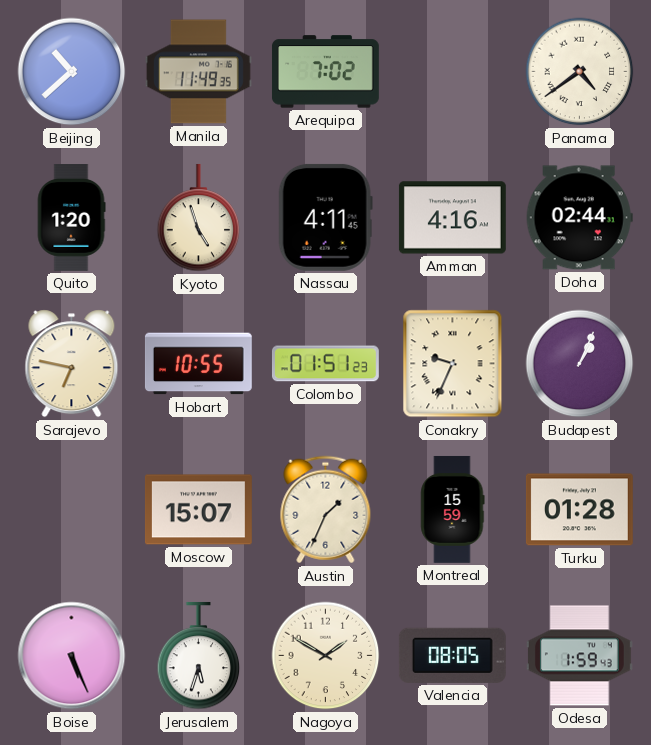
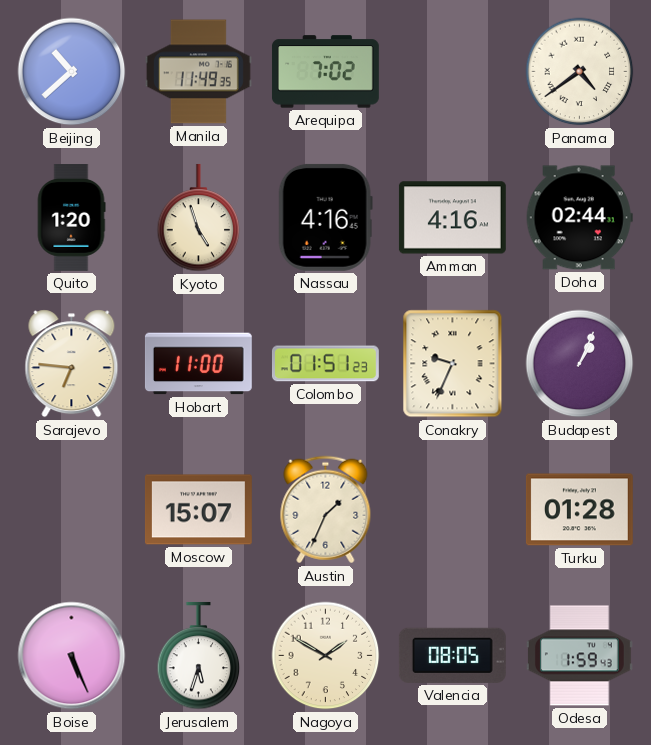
Nassau: 4:11 -> 4:16
Sarajevo: 6:47 -> 6:46
Hobart: 10:55 -> 11:00
Montreal: 15:59 -> none
